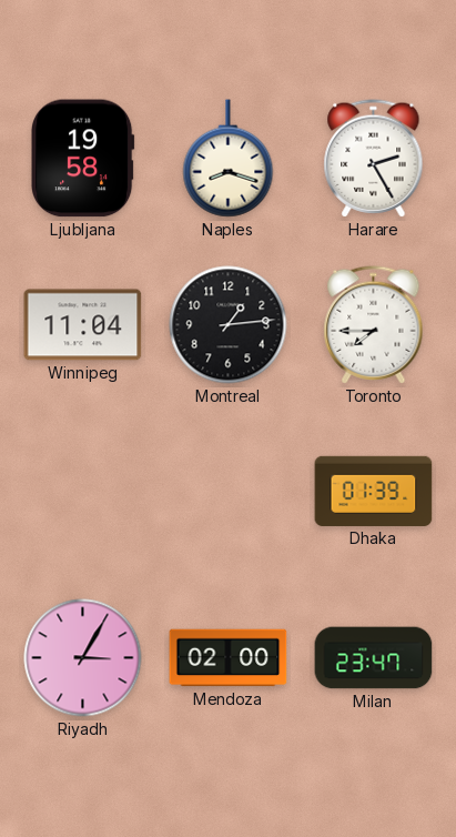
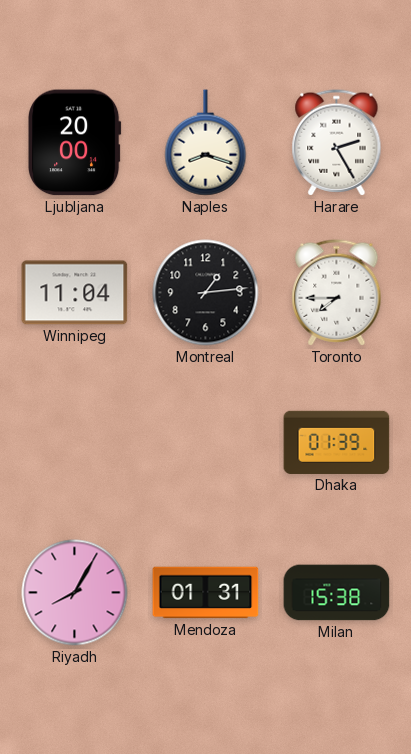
Ljubljana: 19:58 -> 20:00
Riyadh: 3:05 -> 8:05
Mendoza: 02:00 -> 01:31
Milan: 23:47 -> 15:38
